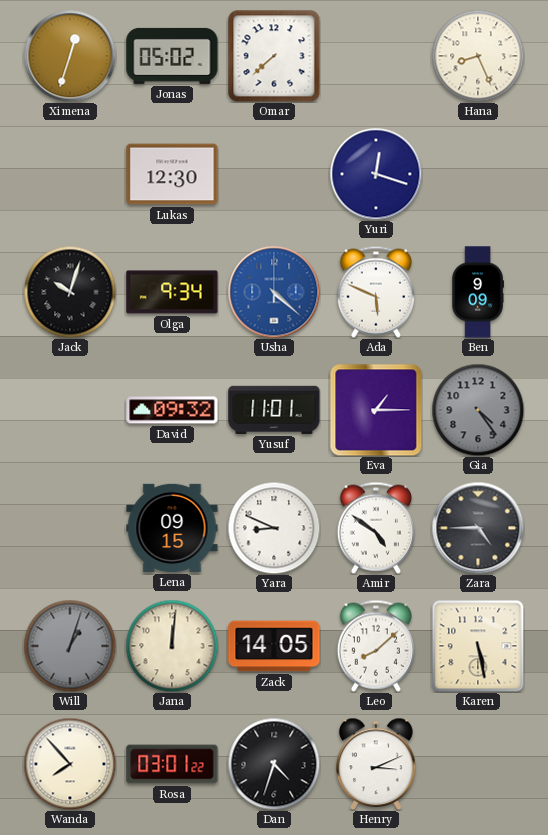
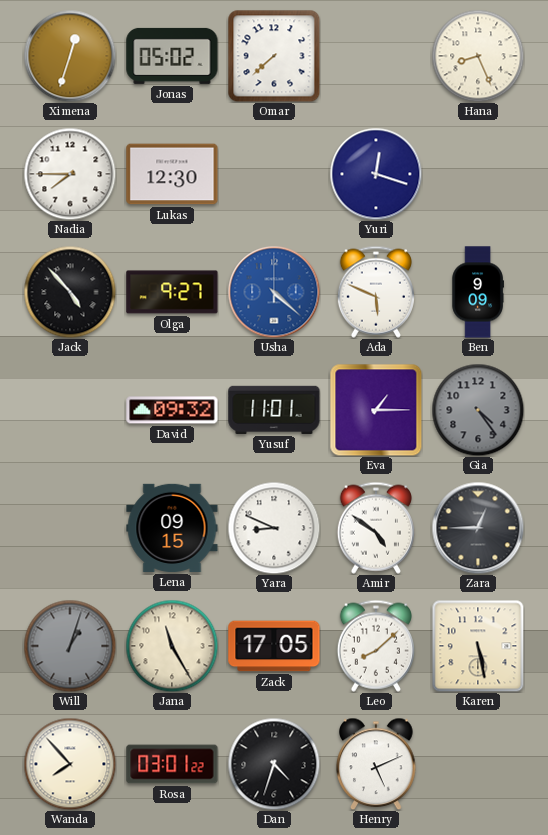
Nadia: none -> 7:45
Jack: 10:03 -> 4:53
Olga: 9:34 -> 9:27
Zara: 4:45 -> 12:45
Jana: 12:01 -> 11:25
Zack: 14:05 -> 17:05
Henry: 3:11 -> 5:11
